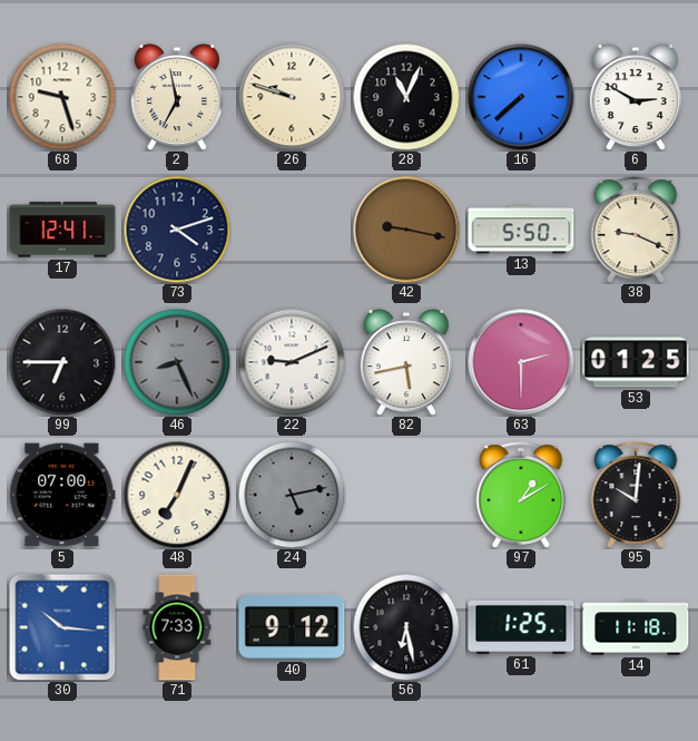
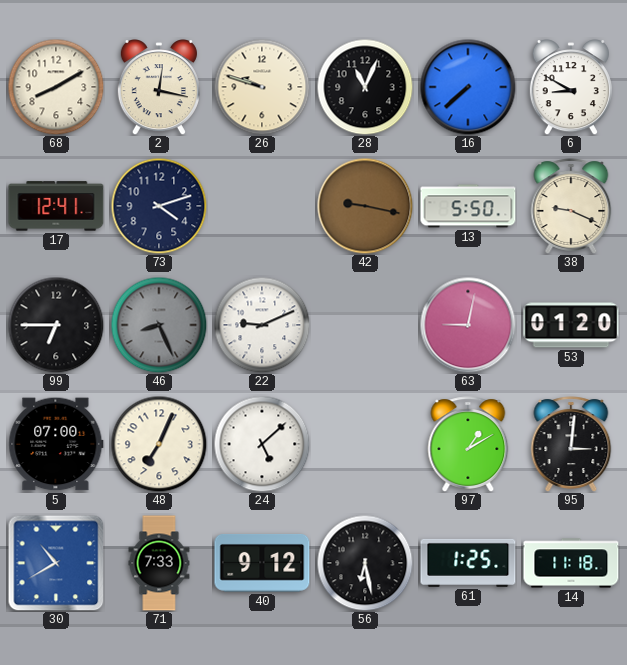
68: 9:27 -> 8:10
2: 6:58 -> 12:17
6: 2:50 -> 8:50
82: 5:43 -> none
63: 2:30 -> 9:02
53: 01:25 -> 01:20
24: 5:13 -> 5:08
24 dial: grey -> white
95: 10:01 -> 3:01
30: 10:16 -> 10:40
